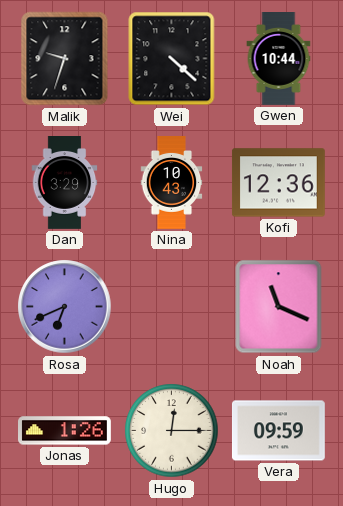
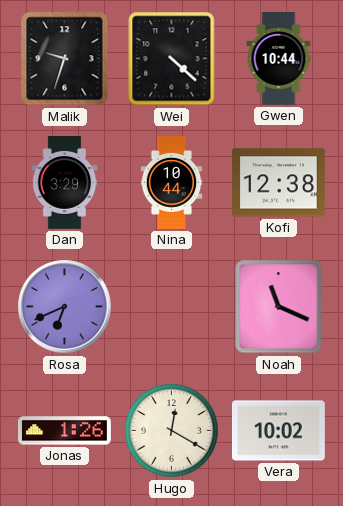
Nina: 10:43 -> 10:44
Kofi: 12:36 -> 12:38
Hugo: 12:15 -> 12:20
Vera: 09:59 -> 10:02
